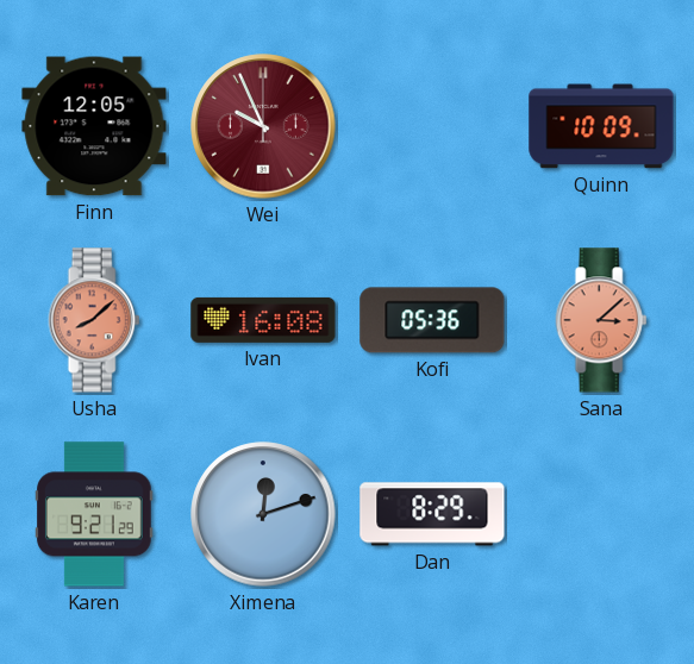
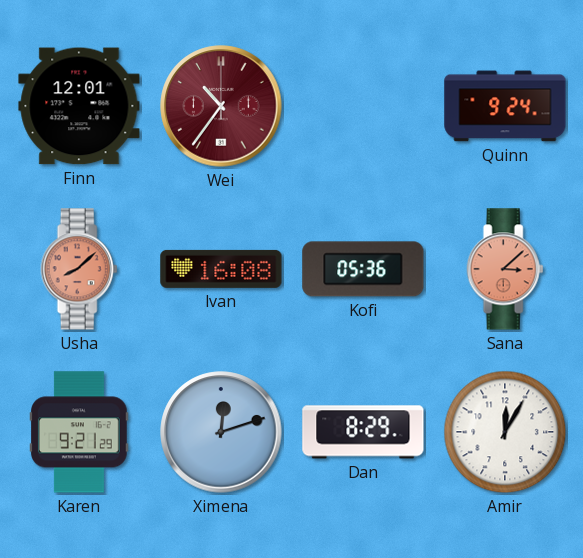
Finn: 12:05 -> 12:01
Wei: 9:56 -> 10:36
Quinn: 10:09 -> 9:24
Amir: none -> 12:05
